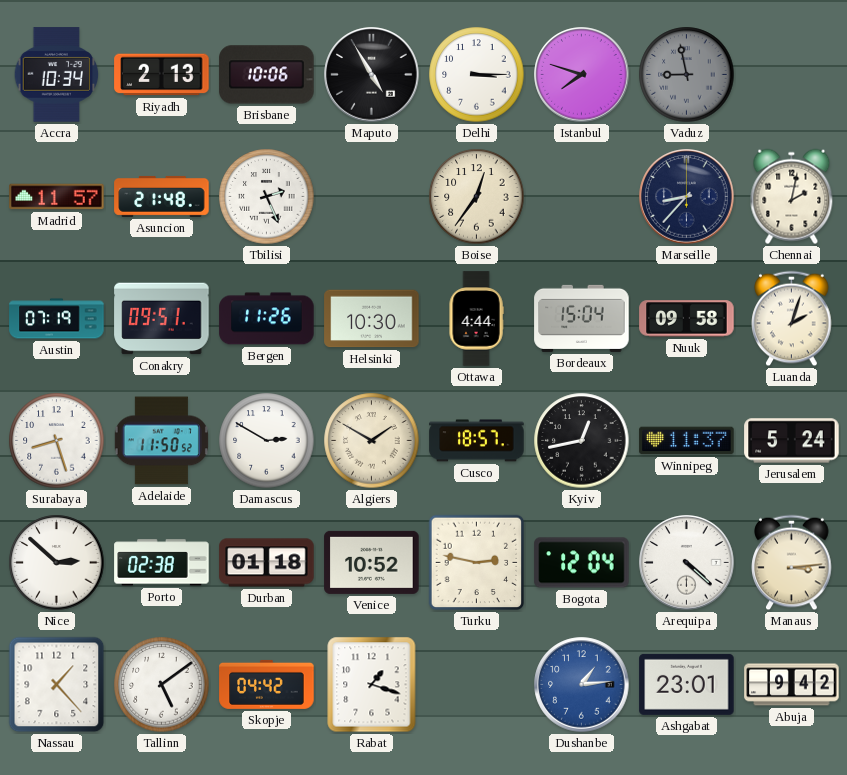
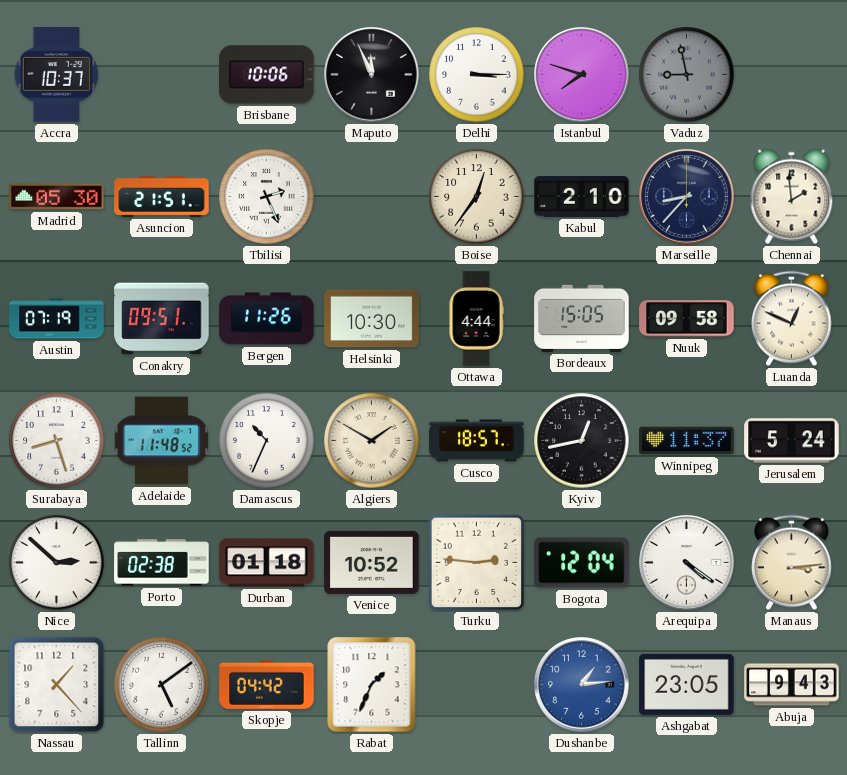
Accra: 10:34 -> 10:37
Riyadh: 2:13 -> none
Maputo: 4:55 -> 11:56
Madrid: 11:57 -> 05:30
Asuncion: 21:48 -> 21:51
Kabul: none -> 2:10
Chennai: 2:02 -> 1:59
Bordeaux: 15:04 -> 15:05
Luanda: 2:03 -> 12:49
Adelaide: 11:50 -> 11:48
Damascus: 2:50 -> 10:34
Turku: 2:47 -> 2:46
Arequipa: 4:22 -> 4:21
Rabat: 1:18 -> 1:34
Ashgabat: 23:01 -> 23:05
Abuja: 9:42 -> 9:43
